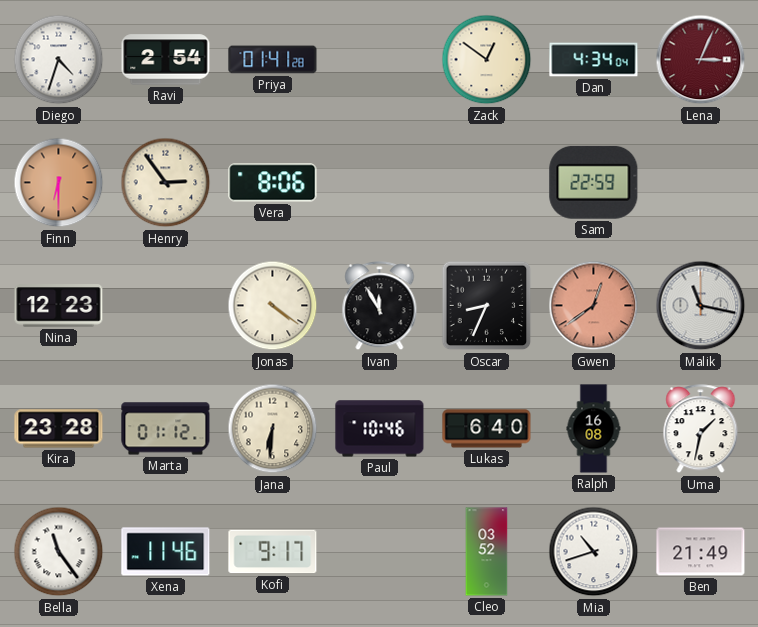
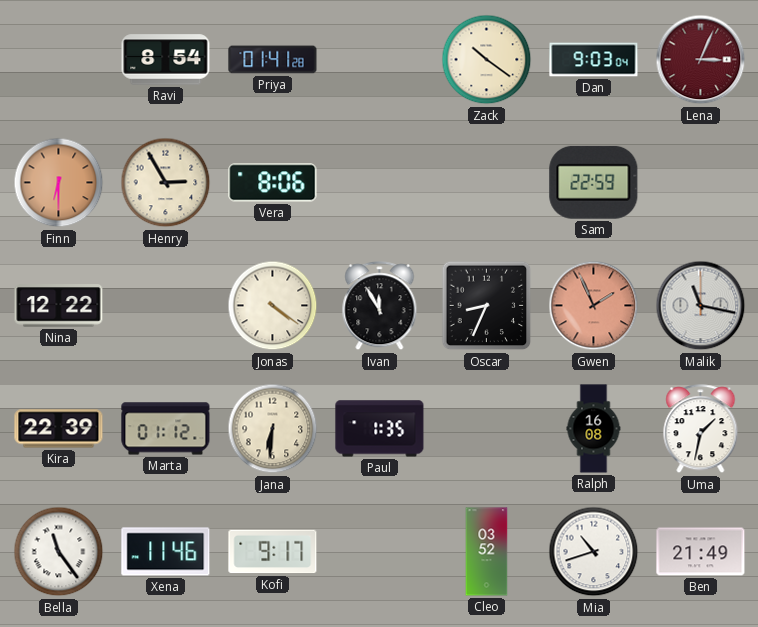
Diego: 4:33 -> none
Ravi: 2:54 -> 8:54
Zack: 12:51 -> 10:21
Dan: 4:34 -> 9:03
Henry: 2:54 -> 2:55
Nina: 12:23 -> 12:22
Gwen: 12:39 -> 1:56
Kira: 23:28 -> 22:39
Paul: 10:46 -> 1:35
Lukas: 6:40 -> none
